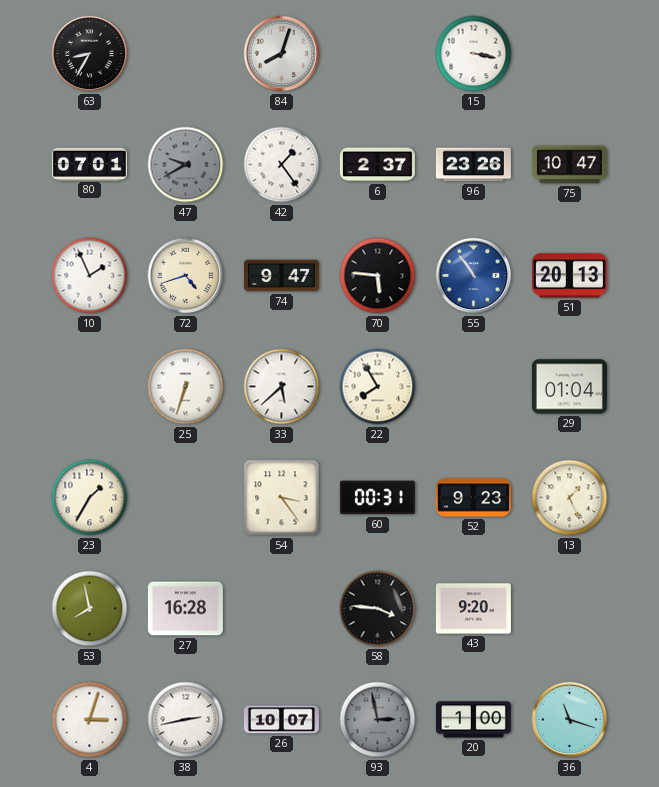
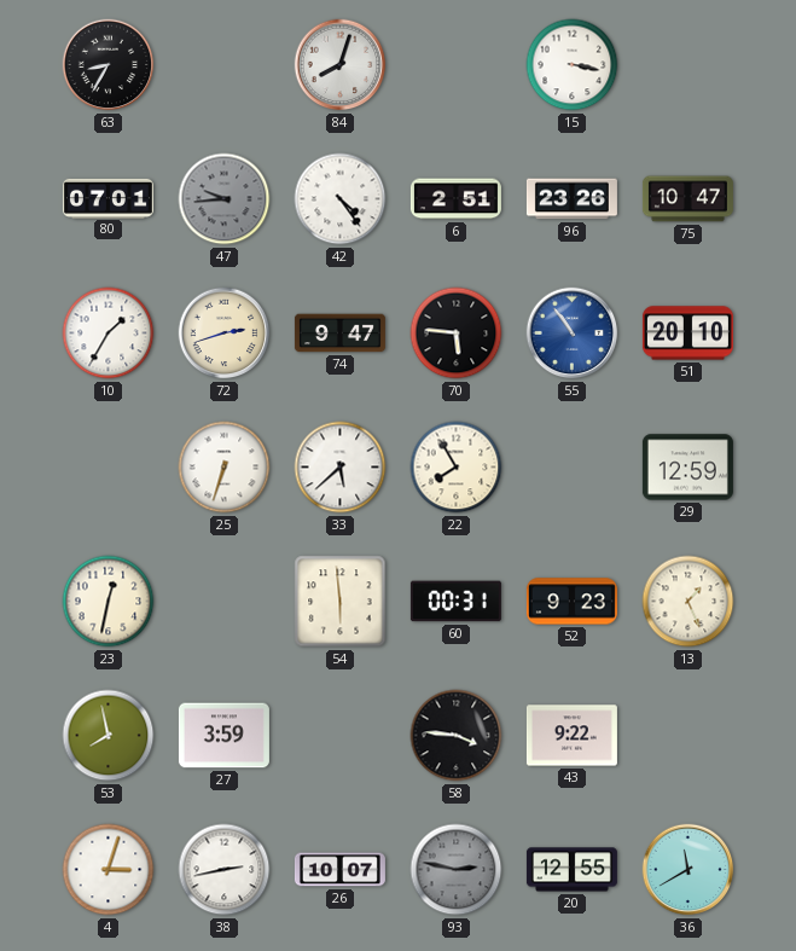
47: 9:40 -> 9:44
42: 1:24 -> 4:24
6: 2:37 -> 2:51
10: 1:56 -> 1:35
72: 4:42 -> 2:42
51: 20:13 -> 20:10
29: 01:04 -> 12:59
23: 1:35 -> 12:32
54: 3:24 -> 5:59
27: 16:28 -> 3:59
43: 9:20 -> 9:22
93: 2:58 -> 2:47
20: 1:00 -> 12:55
36: 11:18 -> 11:40
